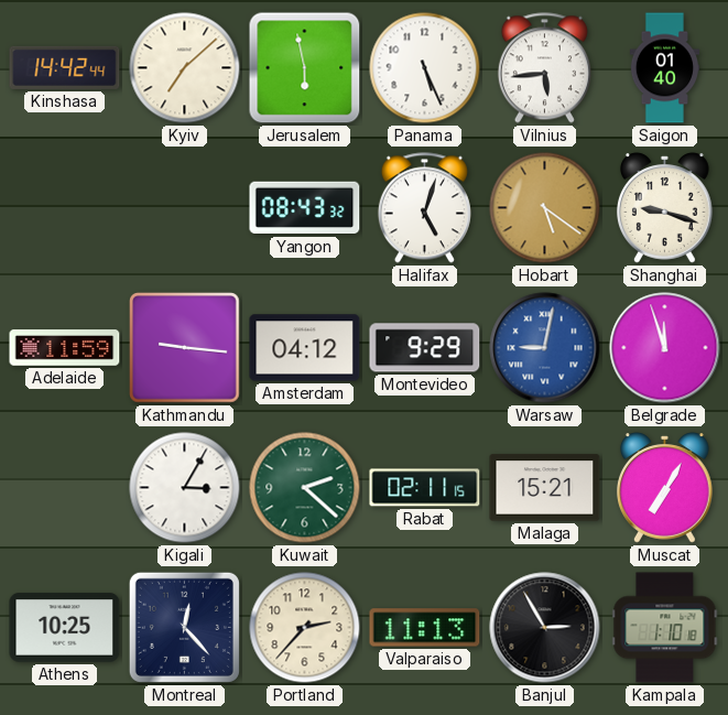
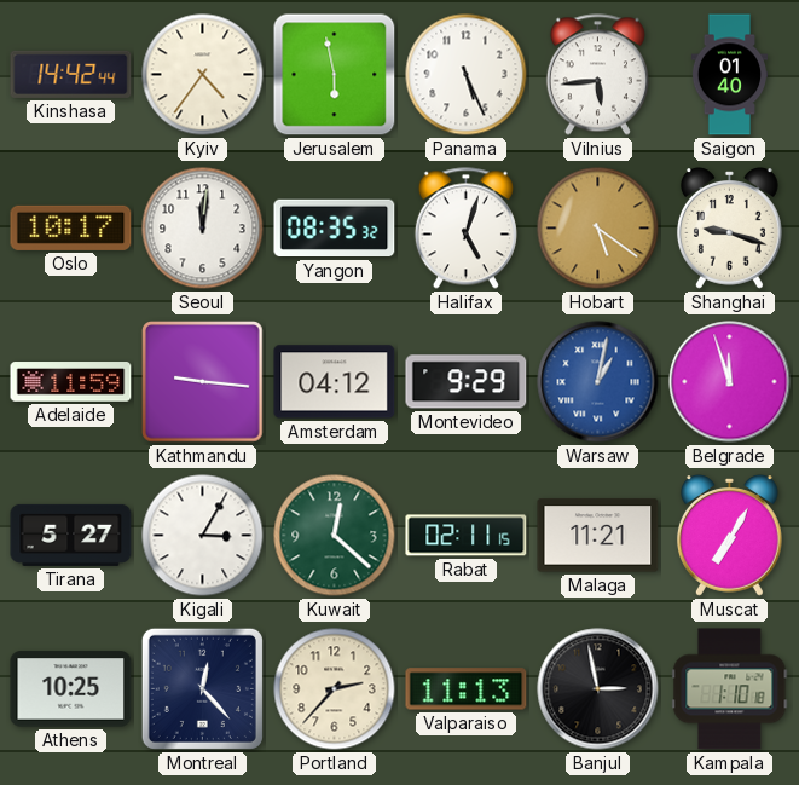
Kyiv: 7:08 -> 4:36
Oslo: none -> 10:17
Seoul: none -> 12:01
Yangon: 08:43 -> 08:35
Warsaw: 9:02 -> 1:02
Tirana: none -> 5:27
Kuwait: 2:22 -> 12:22
Malaga: 15:21 -> 11:21
Banjul: 2:55 -> 2:58
